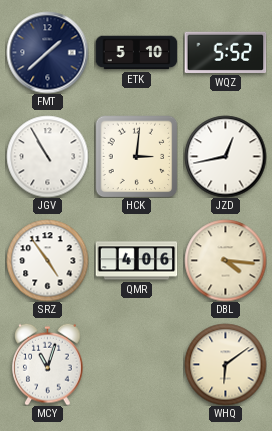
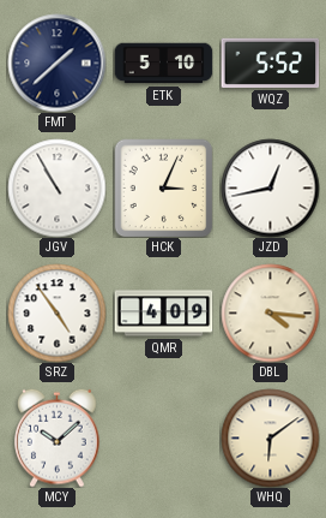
HCK: 3:01 -> 3:04
QMR: 4:06 -> 4:09
MCY: 11:03 -> 10:08
